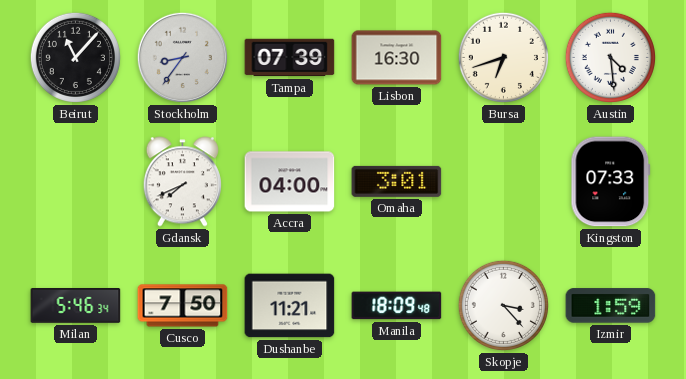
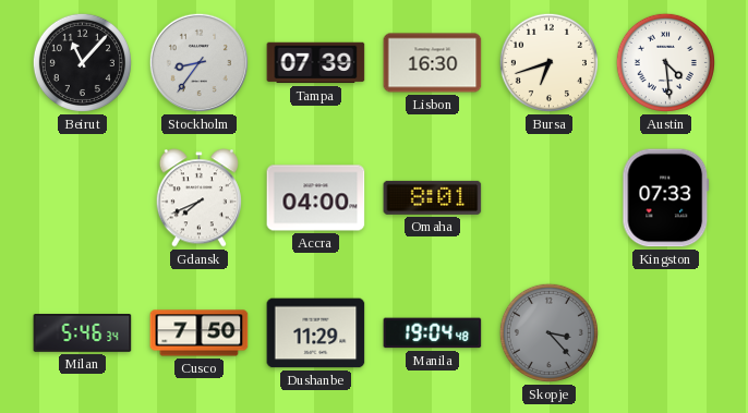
Omaha: 3:01 -> 8:01
Dushanbe: 11:21 -> 11:29
Manila: 18:09 -> 19:04
Skopje dial: white -> grey
Izmir: 1:59 -> none
